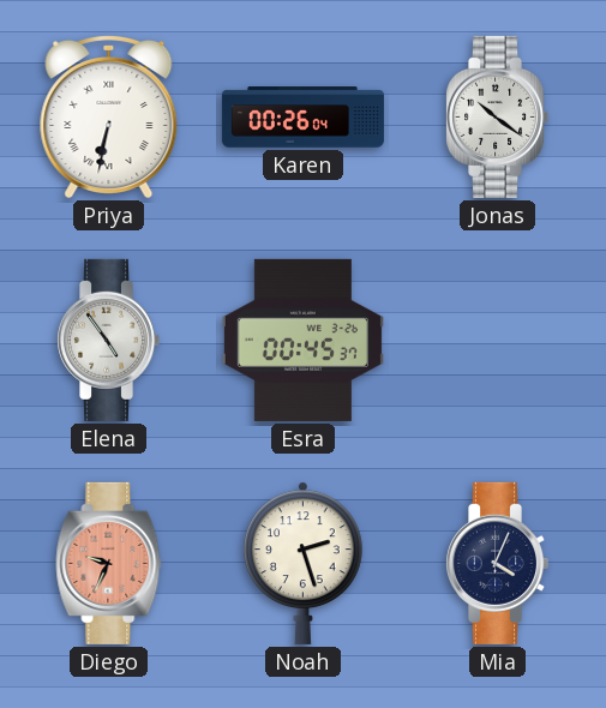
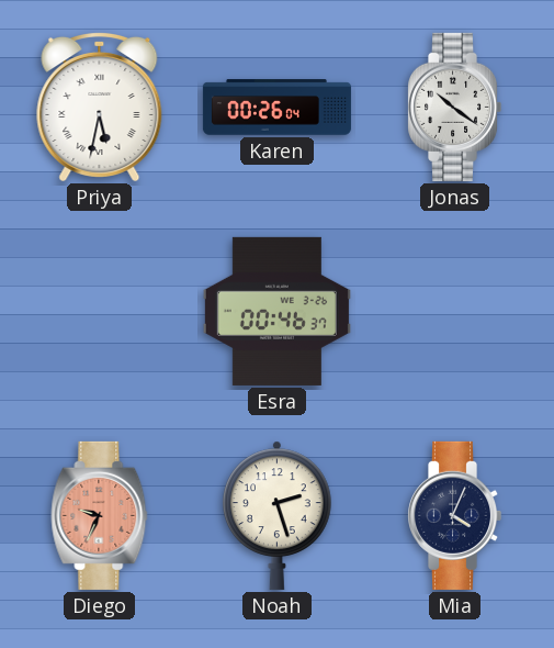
Priya: 6:32 -> 5:32
Elena: 4:54 -> none
Esra: 00:45 -> 00:46
